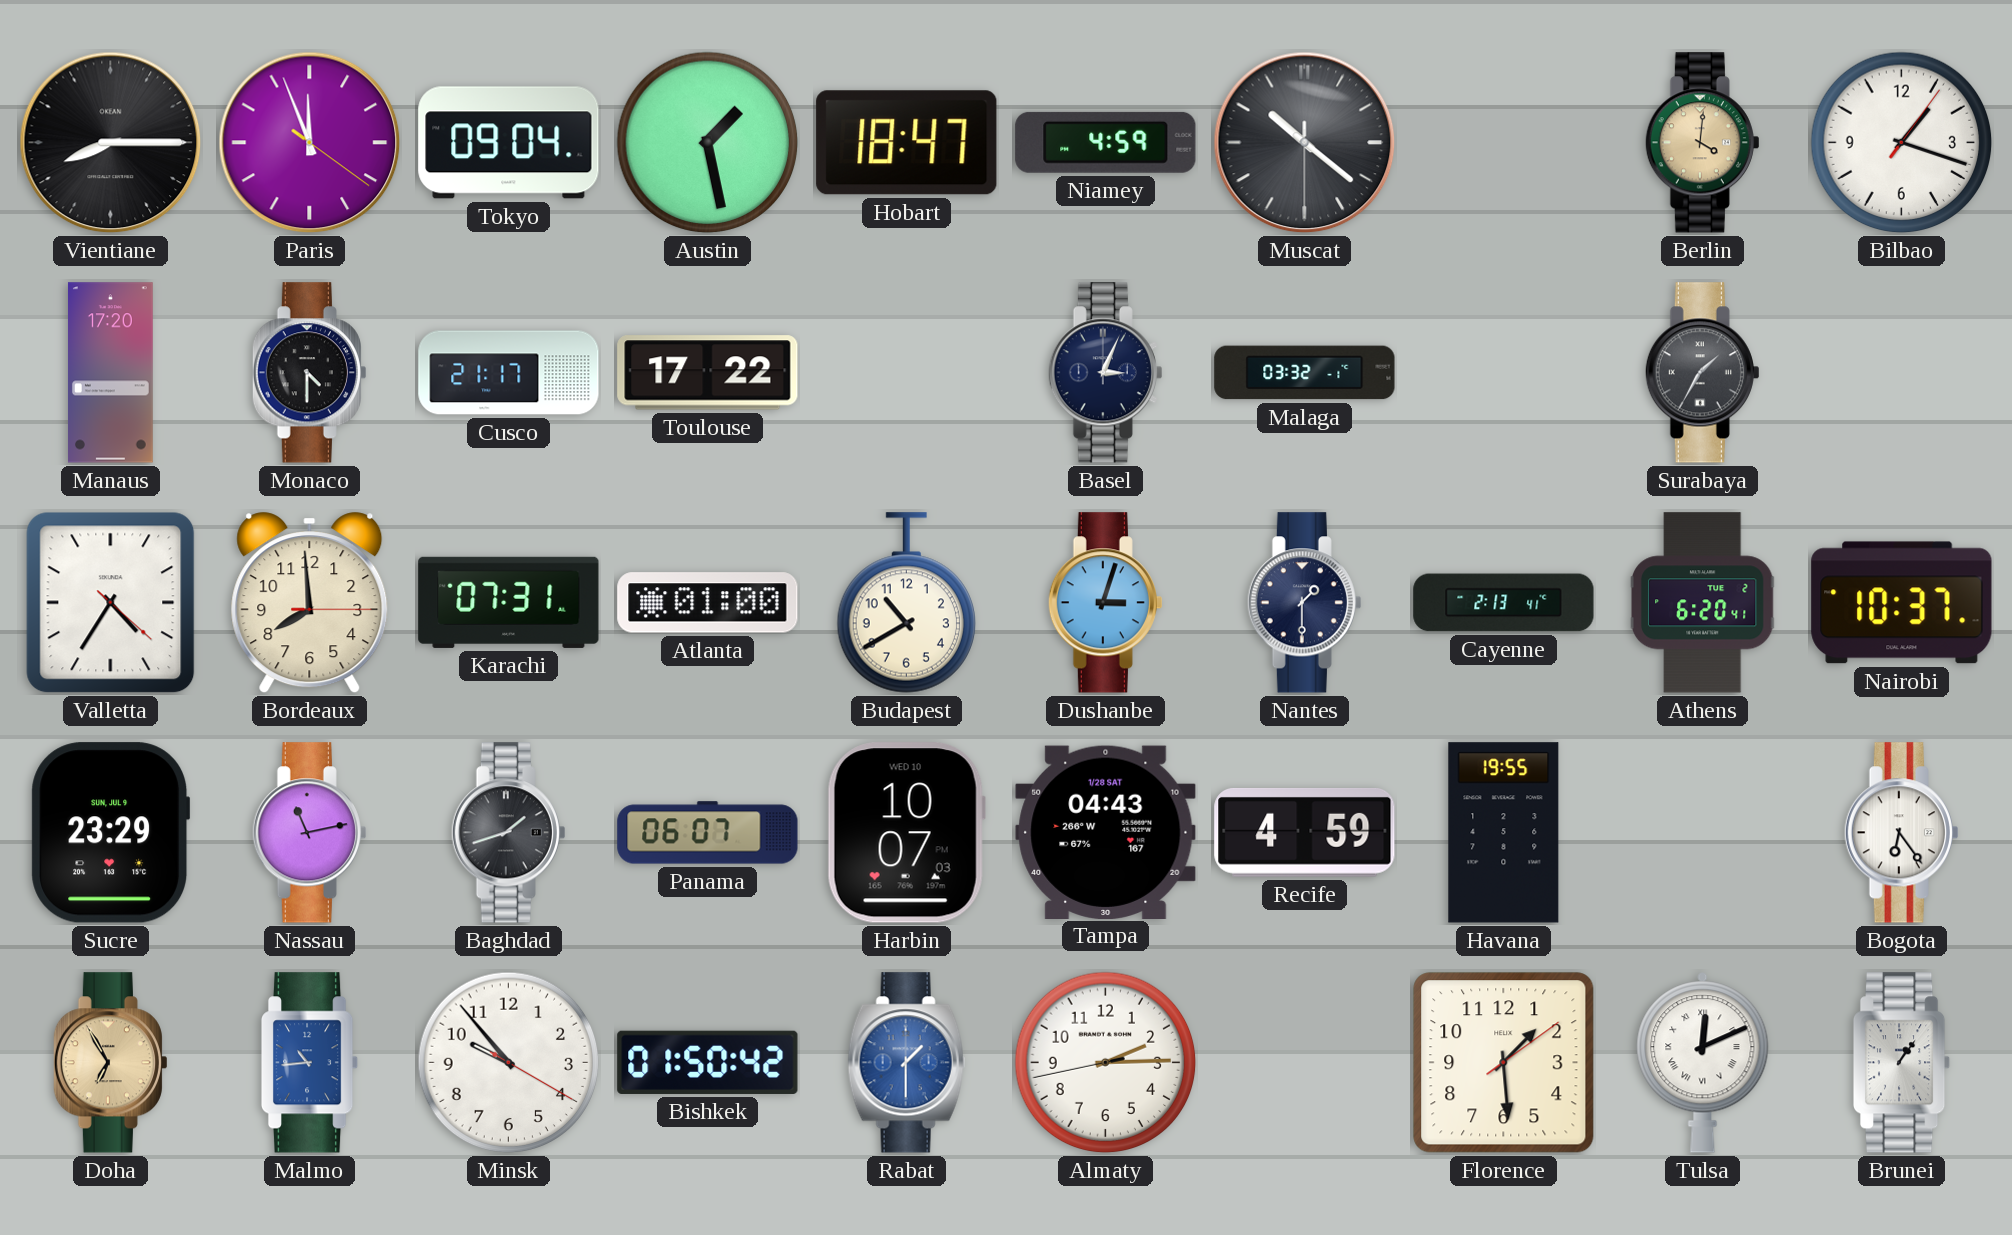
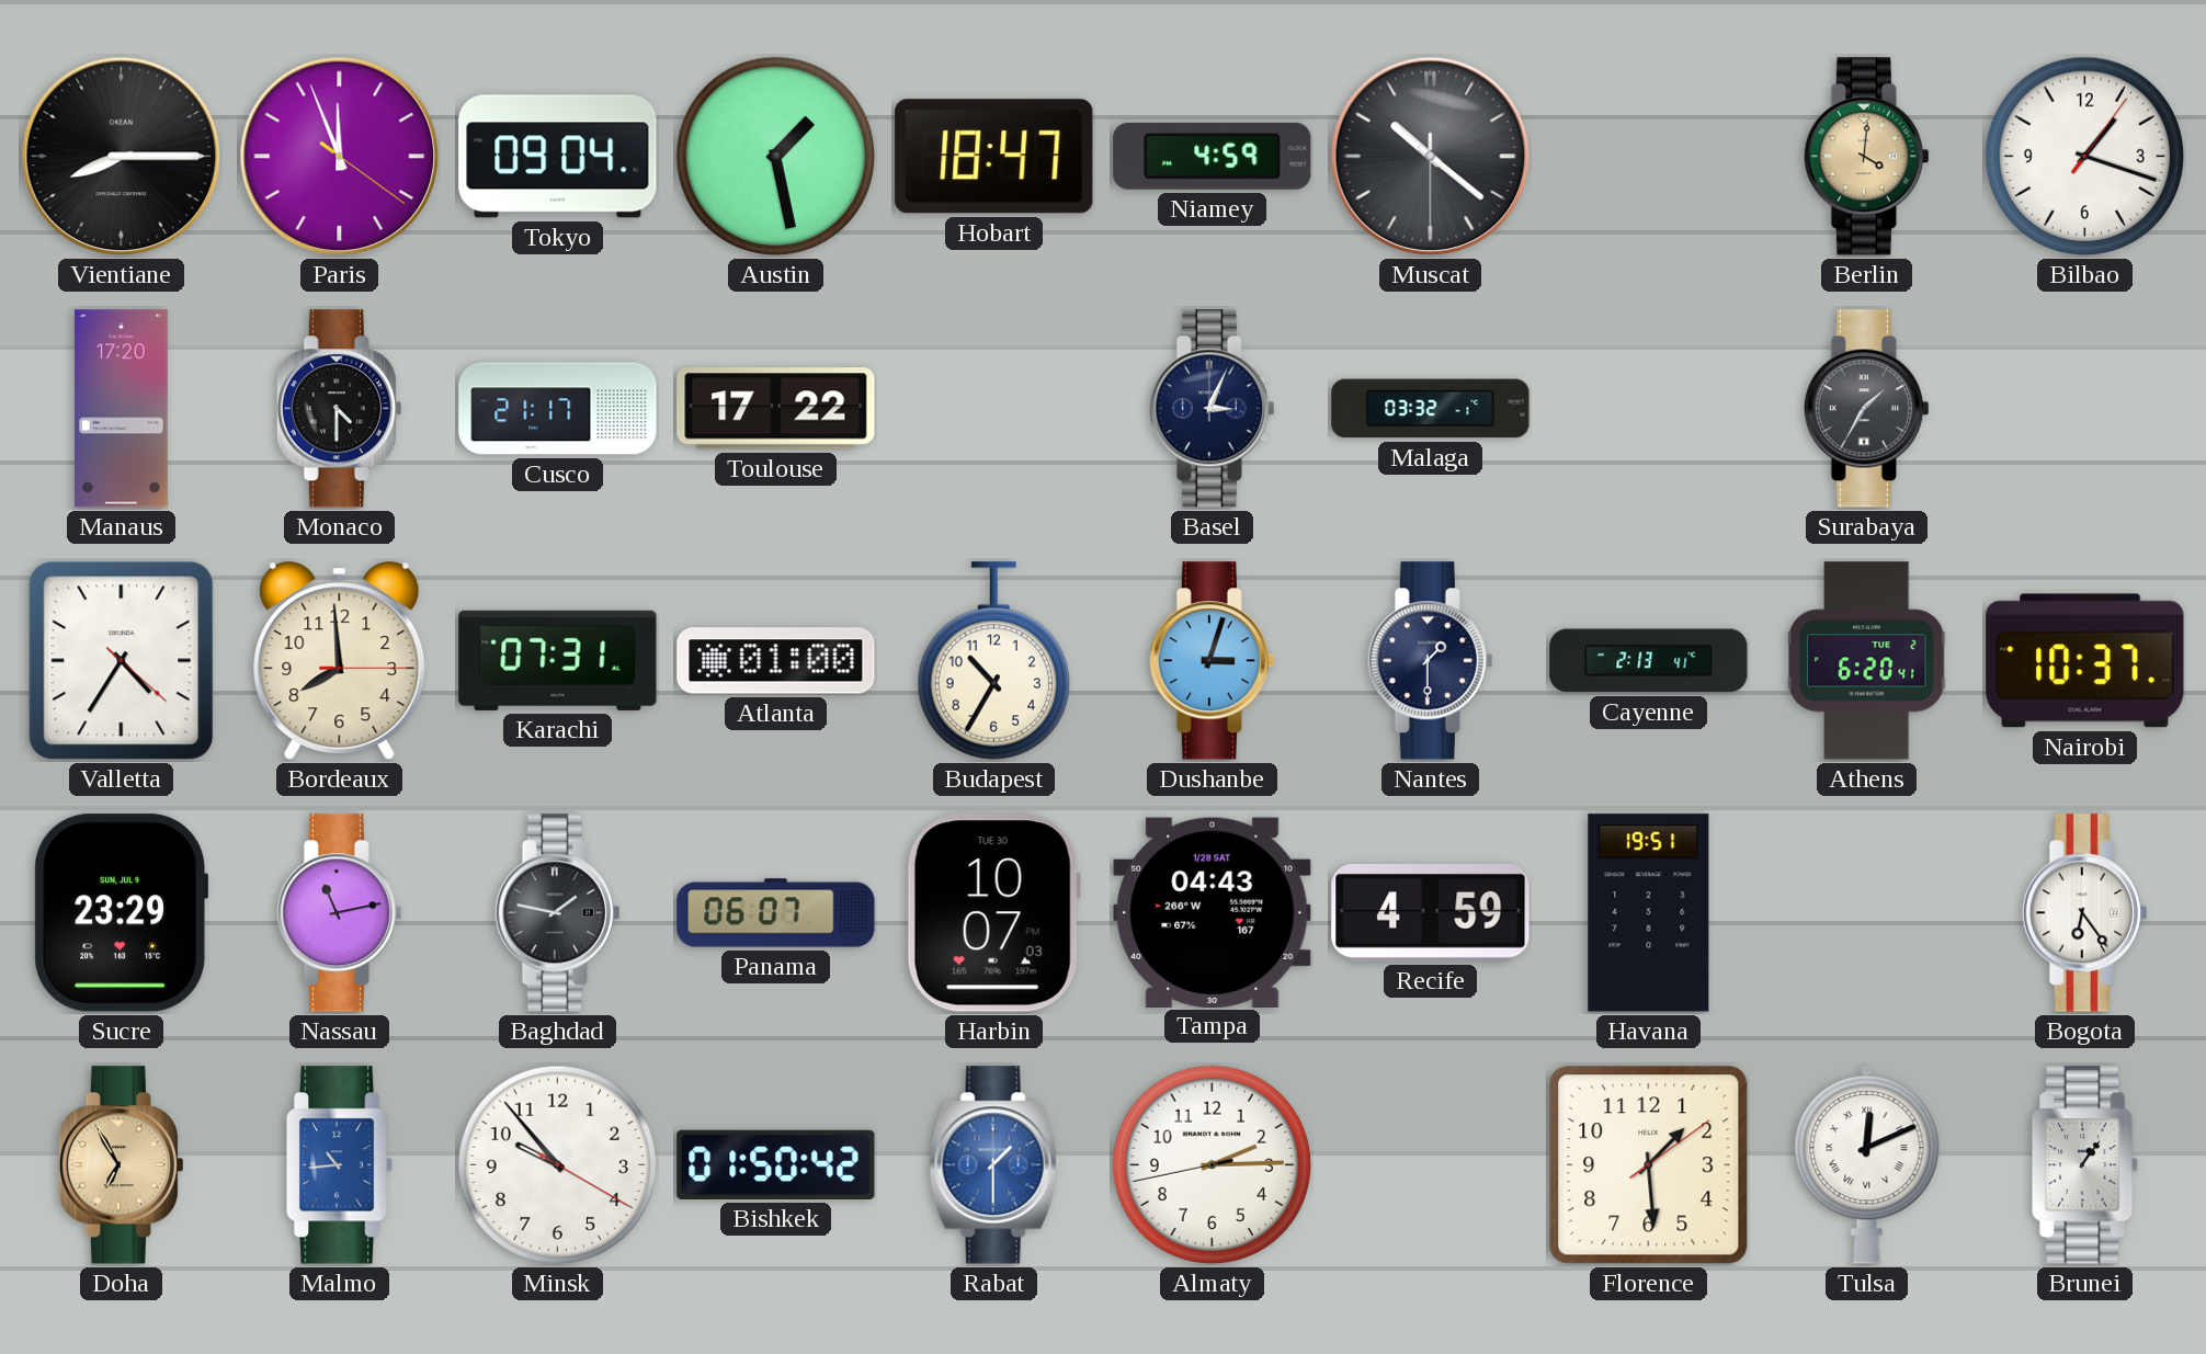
Budapest: 10:40 -> 10:35
Baghdad: 1:42 -> 1:47
Harbin date: WED 10 -> TUE 30
Havana: 19:55 -> 19:51
